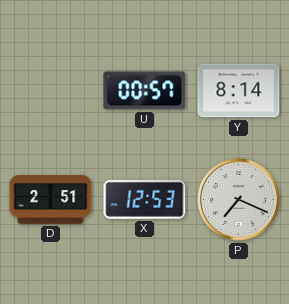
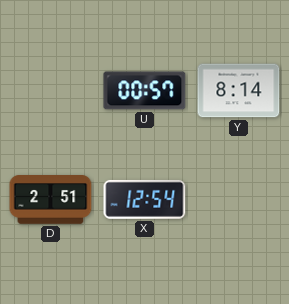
X: 12:53 -> 12:54
P: 7:19 -> none
